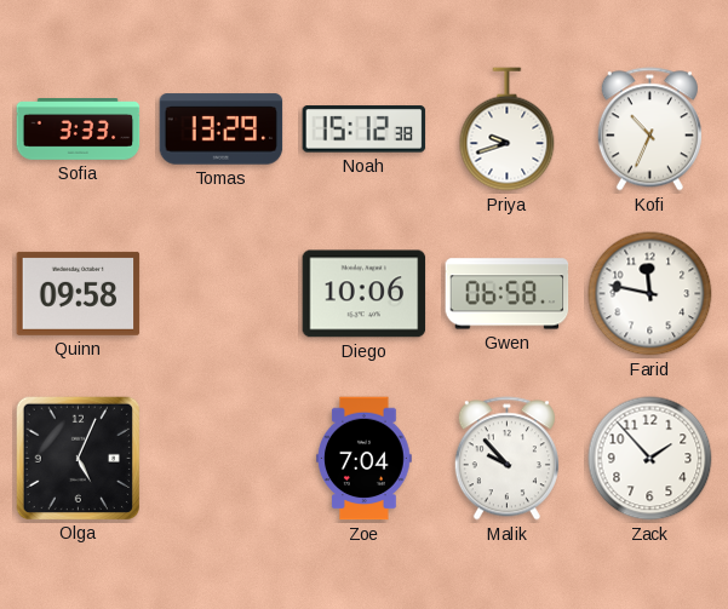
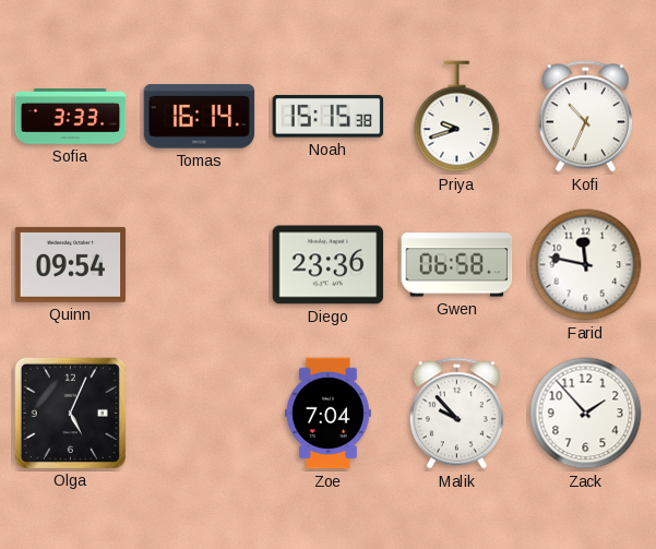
Tomas: 13:29 -> 16:14
Noah: 15:12 -> 15:15
Quinn: 09:58 -> 09:54
Diego: 10:06 -> 23:36
